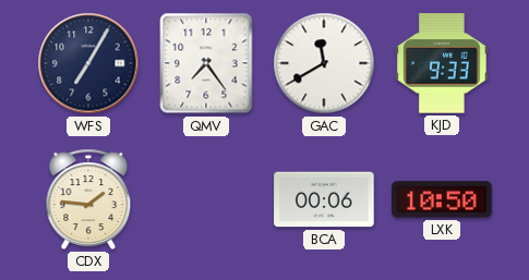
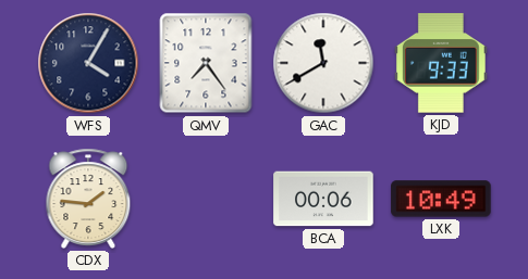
WFS: 7:05 -> 4:05
LXK: 10:50 -> 10:49
